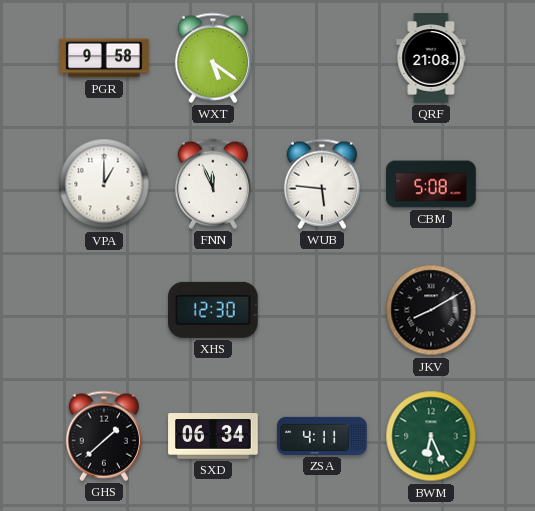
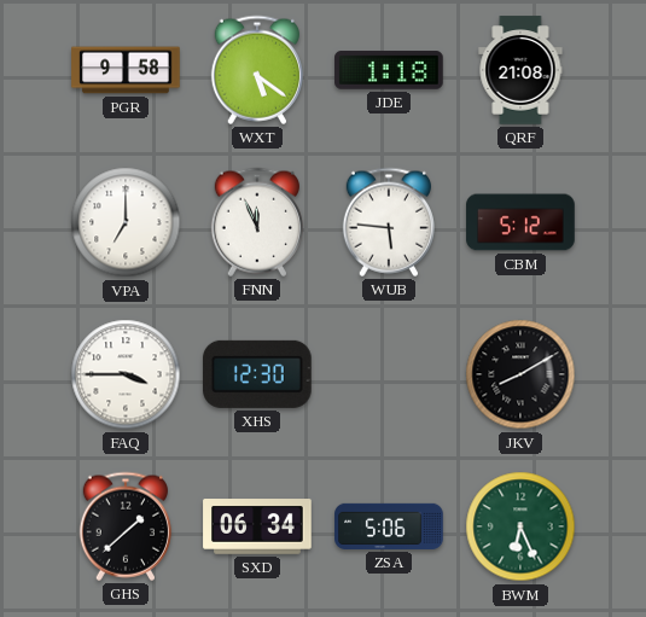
JDE: none -> 1:18
VPA: 1:00 -> 7:00
CBM: 5:08 -> 5:12
FAQ: none -> 3:45
ZSA: 4:11 -> 5:06
